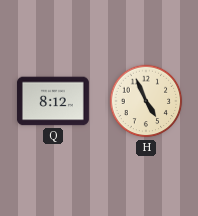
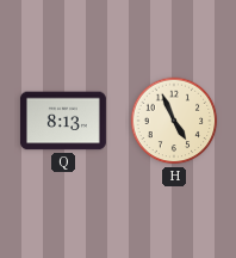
Q: 8:12 -> 8:13
